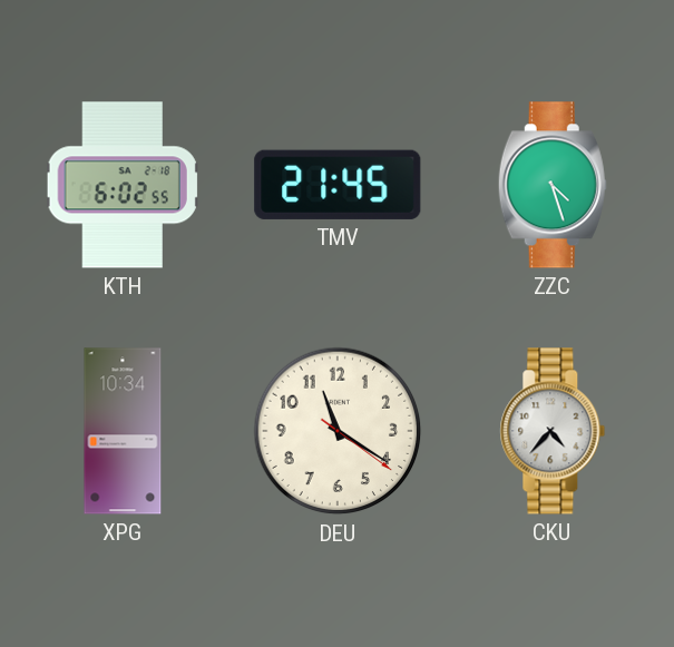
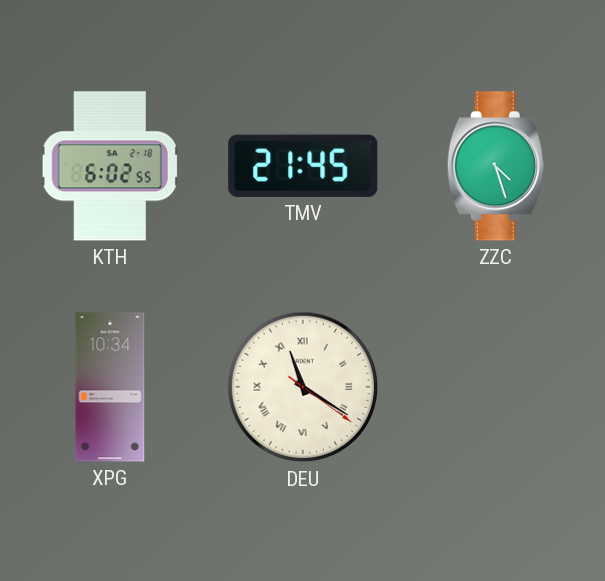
DEU numerals: Arabic -> Roman
CKU: 4:37 -> none
